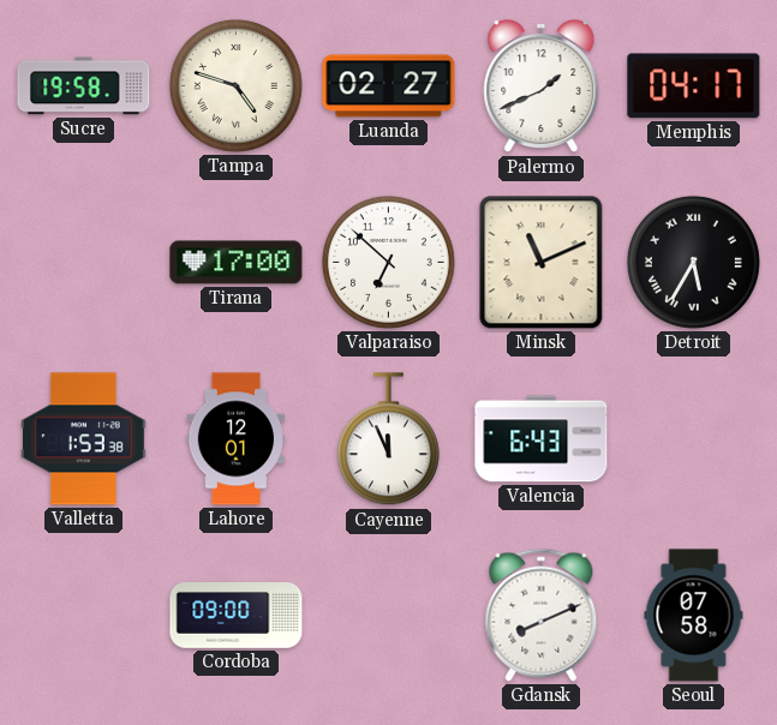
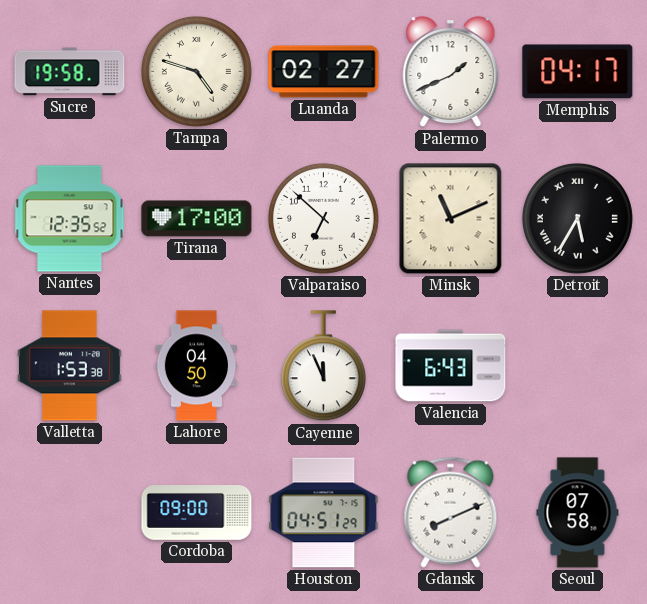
Nantes: none -> 12:35
Lahore: 12:01 -> 04:50
Houston: none -> 04:51
